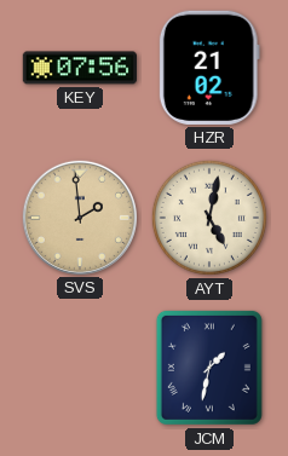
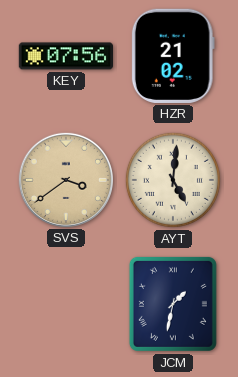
SVS: 1:59 -> 3:39
AYT: 5:02 -> 5:01
